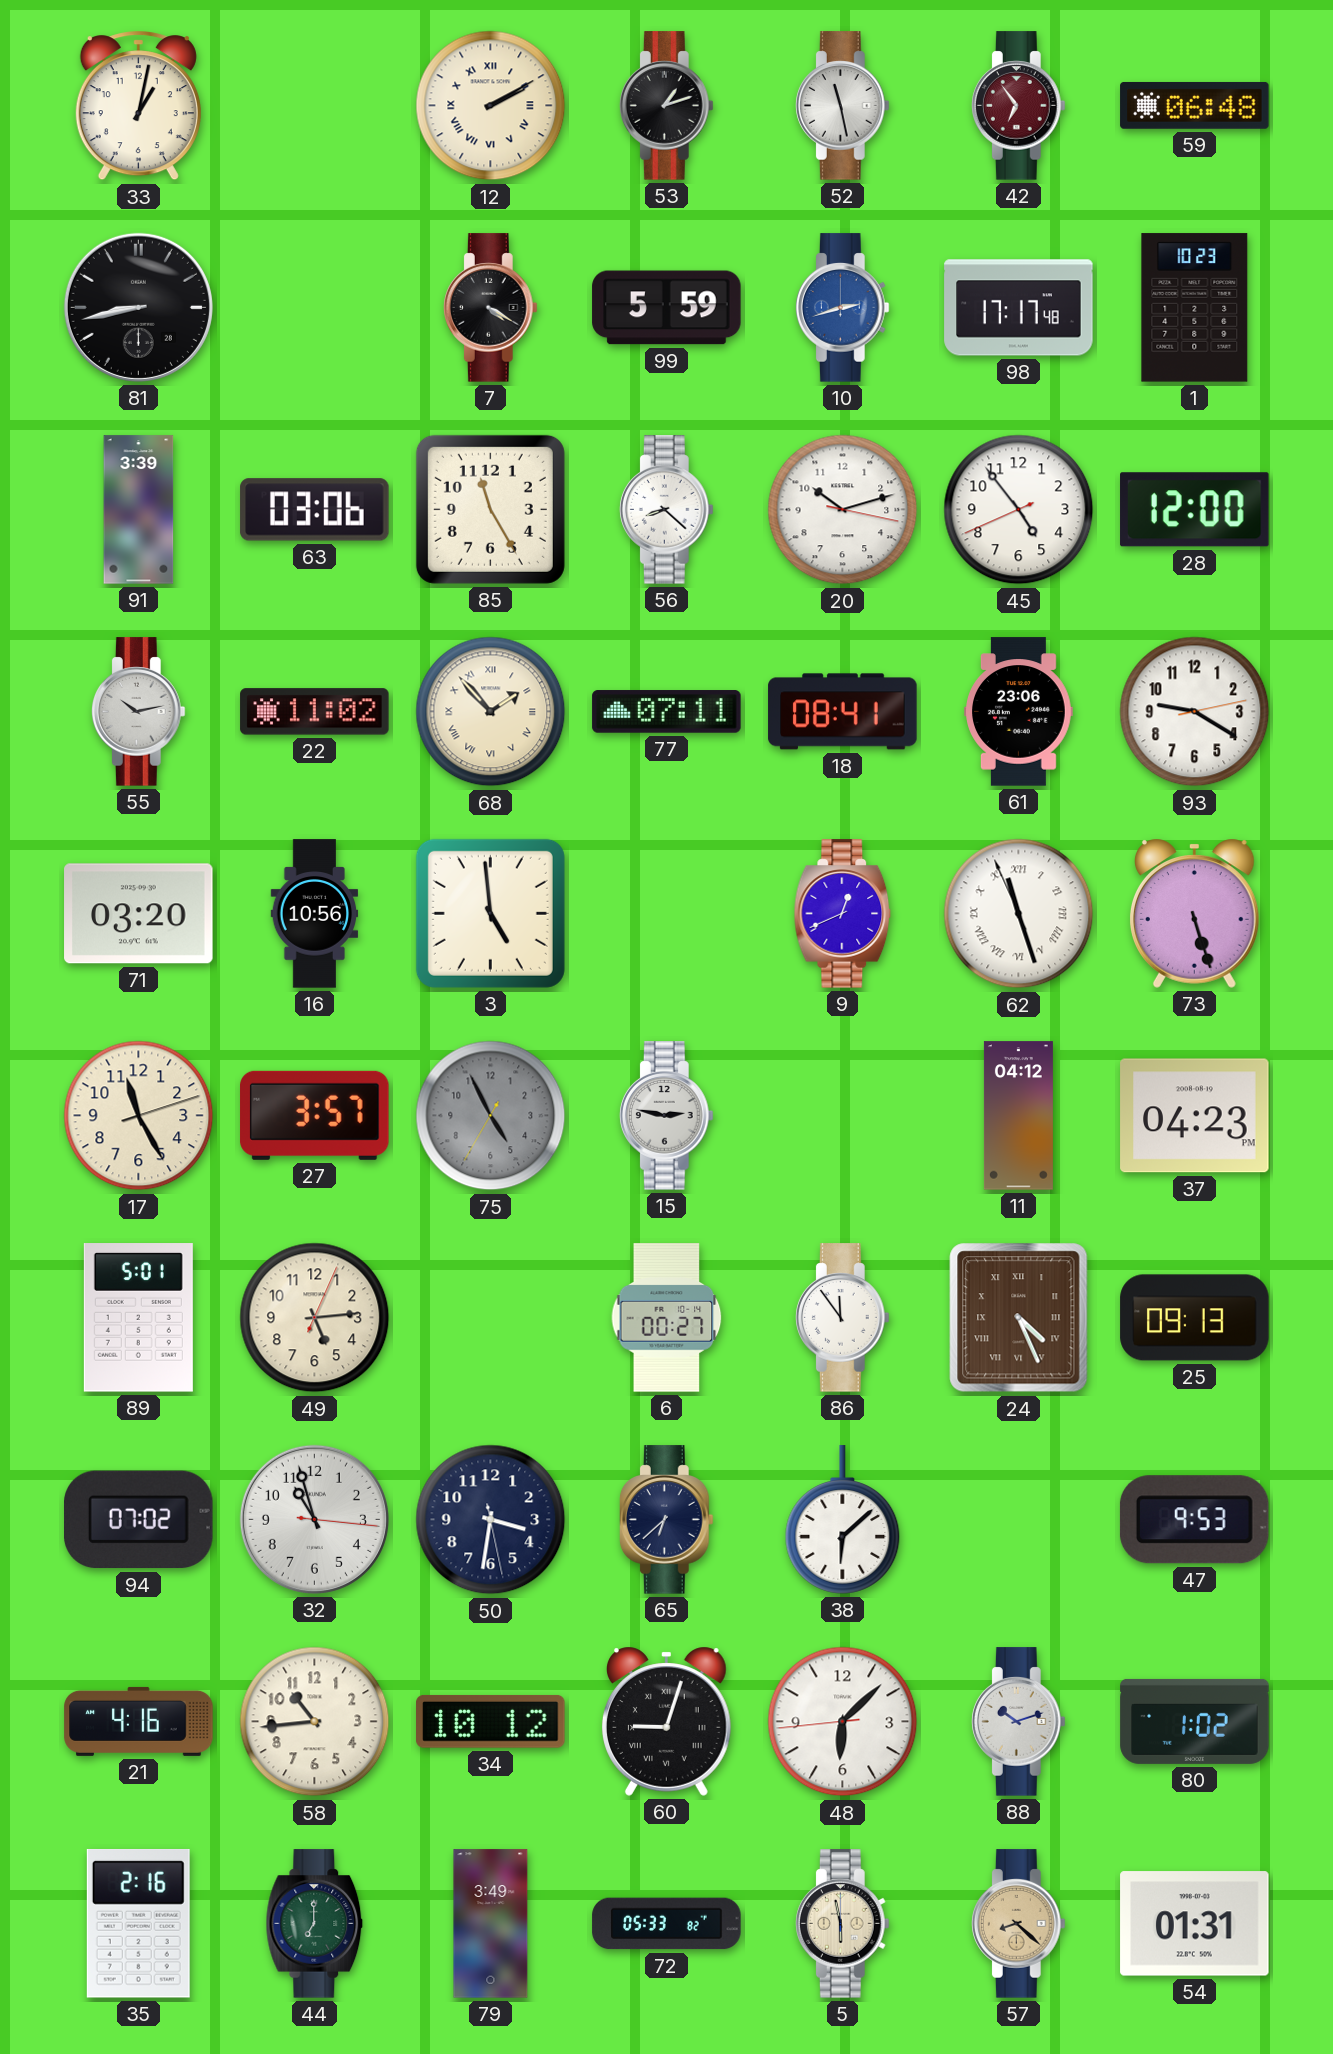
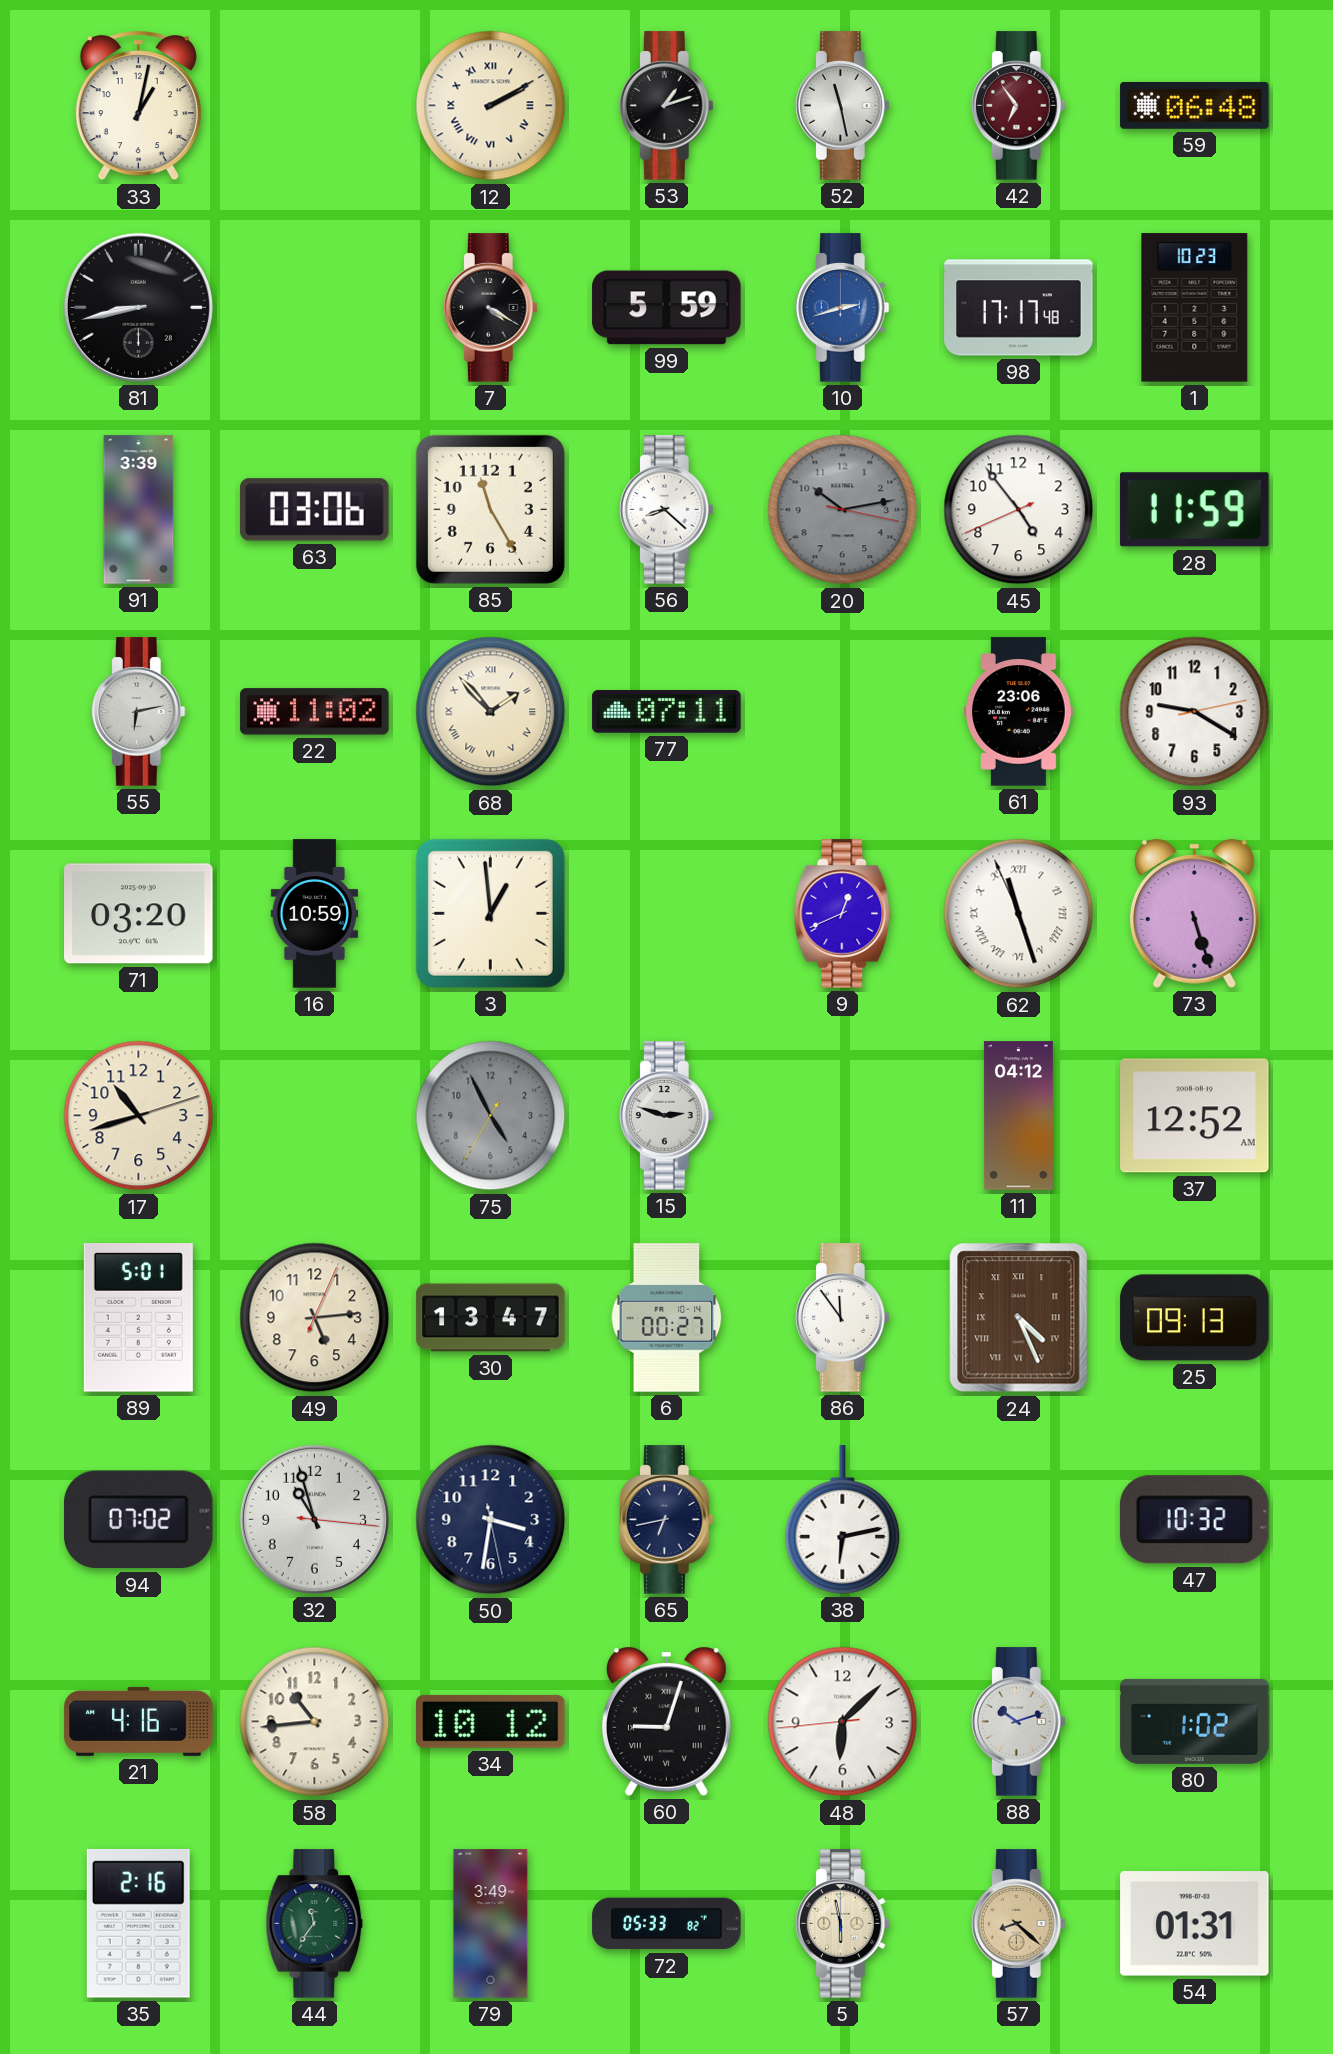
20: 10:12 -> 10:13
20 dial: white -> grey
28: 12:00 -> 11:59
55: 10:13 -> 6:13
18: 08:41 -> none
16: 10:56 -> 10:59
3: 4:59 -> 12:59
17: 11:25 -> 10:42
27: 3:57 -> none
15: 2:47 -> 2:48
37: 04:23 -> 12:52
30: none -> 13:47
65: 6:38 -> 6:43
38: 6:08 -> 6:13
47: 9:53 -> 10:32
44: 7:00 -> 11:36
